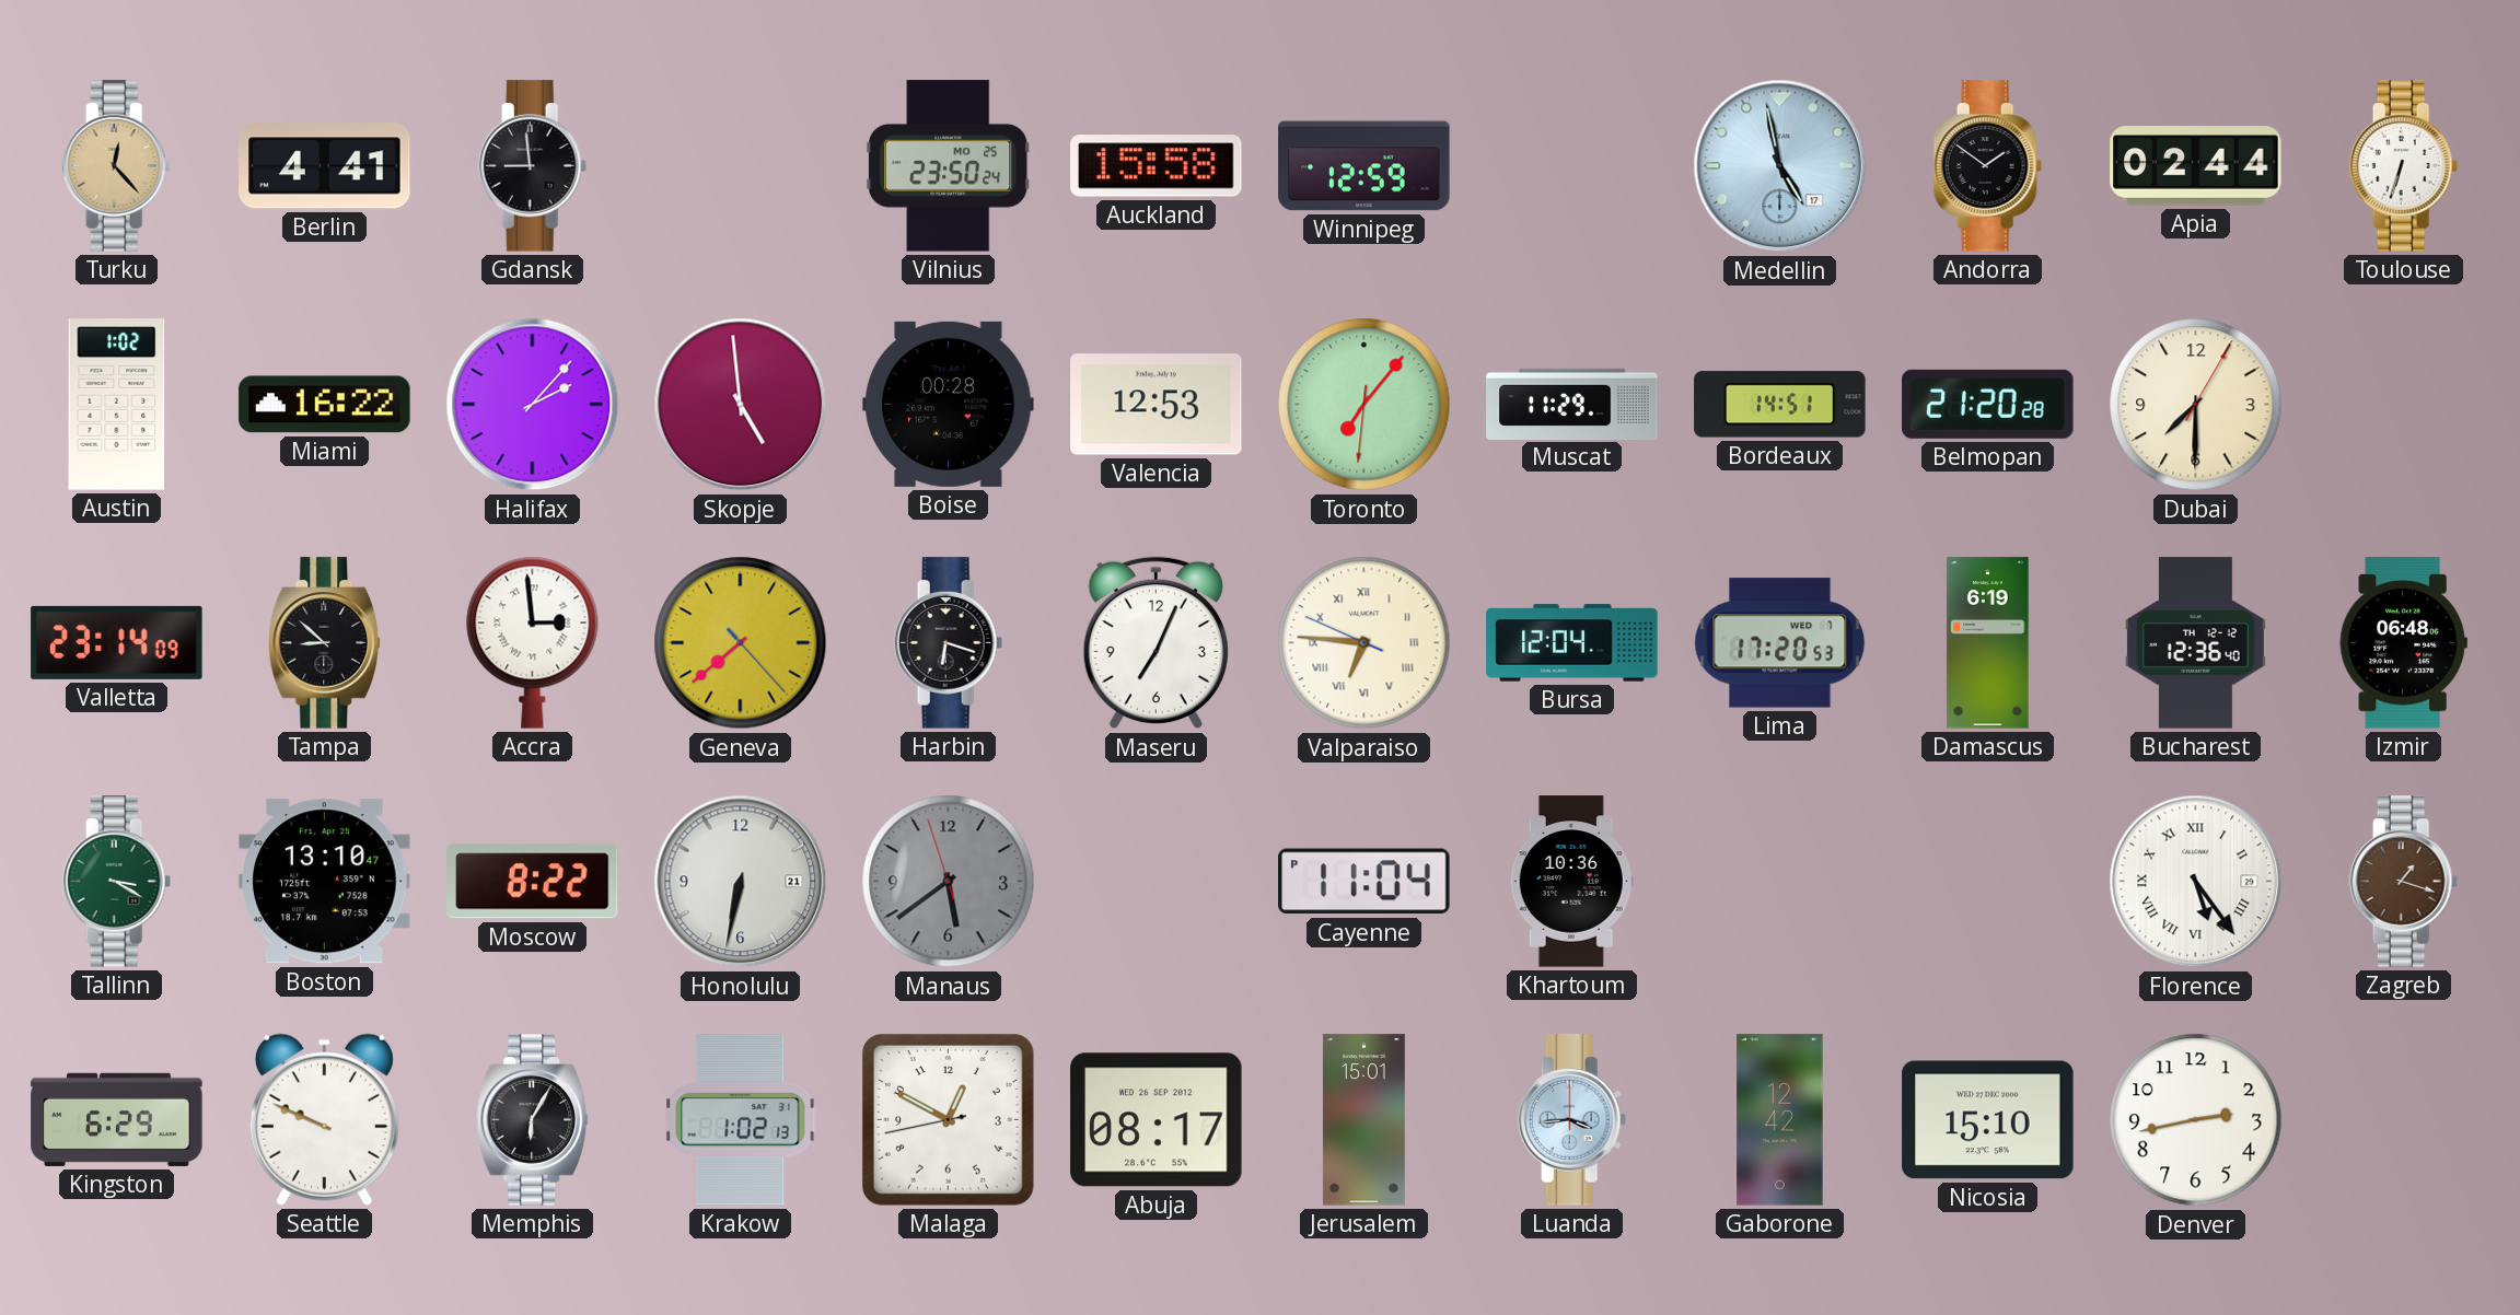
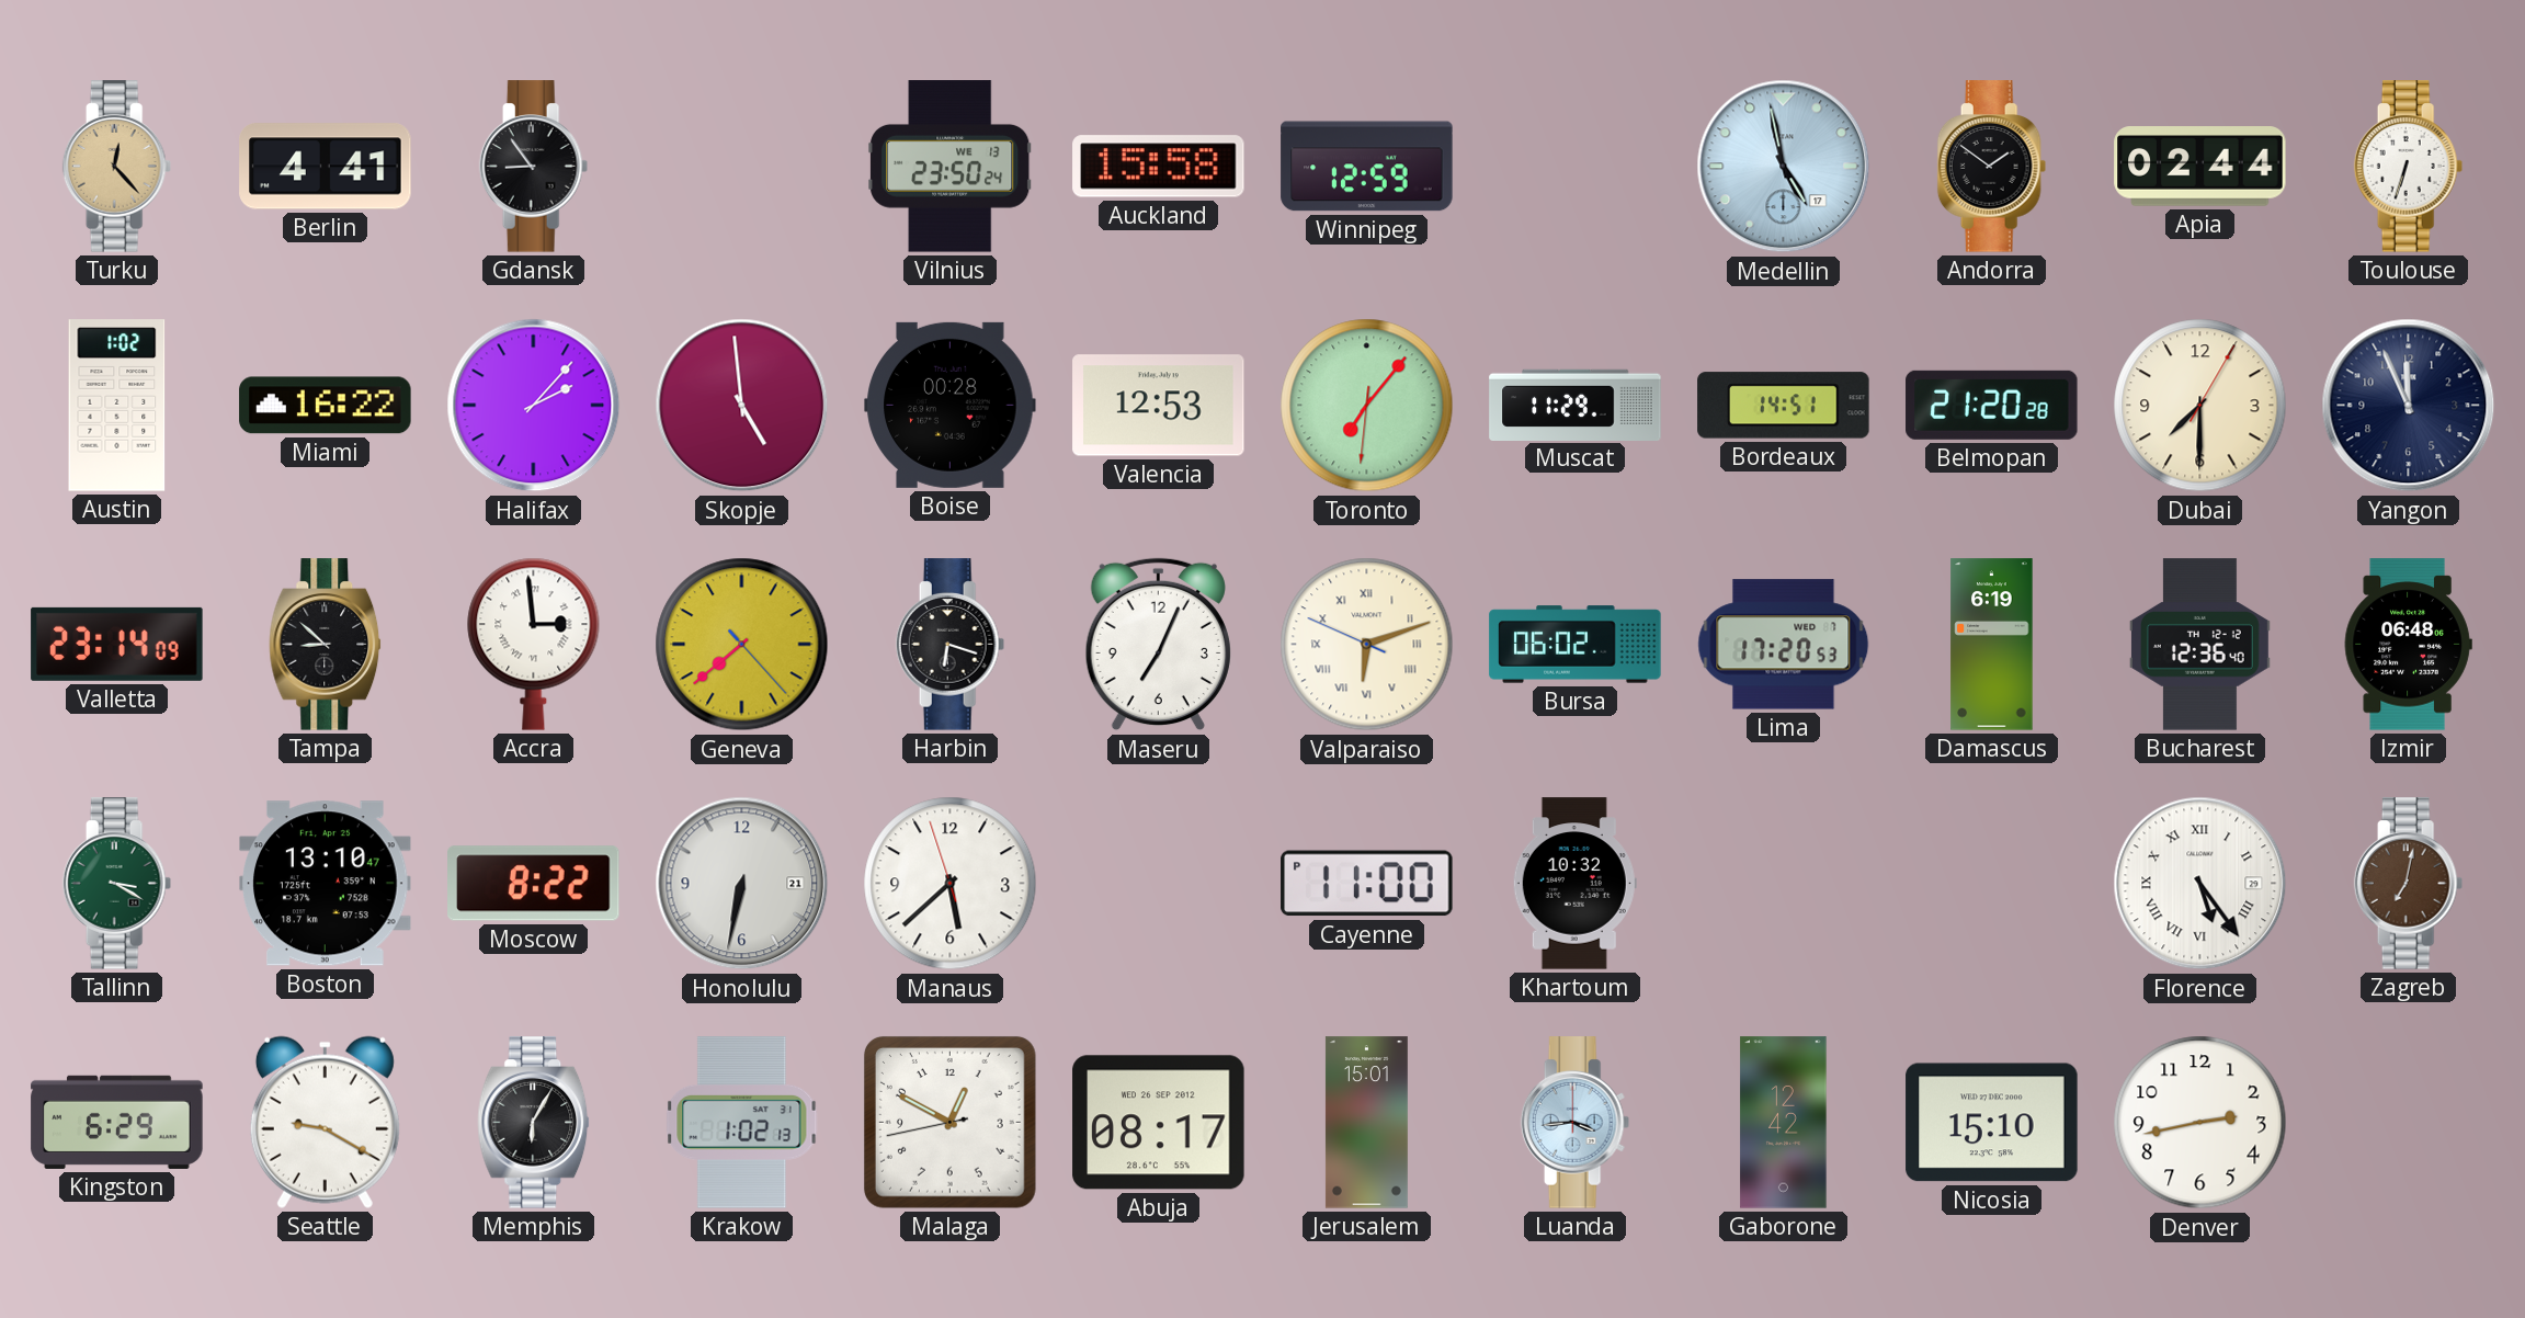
Gdansk: 8:59 -> 8:54
Vilnius date: MO 25 -> WE 13
Yangon: none -> 11:56
Valparaiso: 6:45 -> 6:11
Bursa: 12:04 -> 06:02
Manaus: 5:38 -> 5:37
Manaus dial: grey -> white
Cayenne: 11:04 -> 11:00
Khartoum: 10:36 -> 10:32
Zagreb: 1:18 -> 7:02
Seattle: 9:49 -> 9:20
